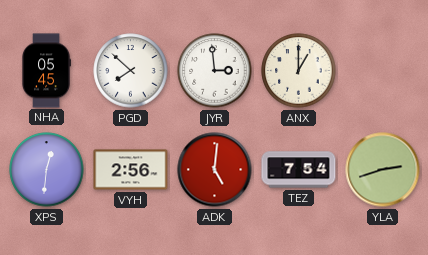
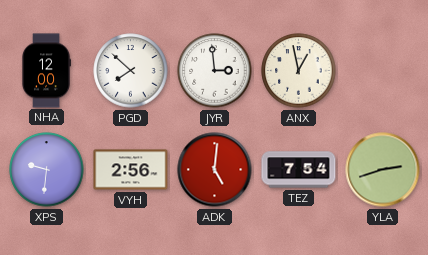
NHA: 05:45 -> 12:00
ANX: 1:00 -> 12:58
XPS: 12:31 -> 9:31
